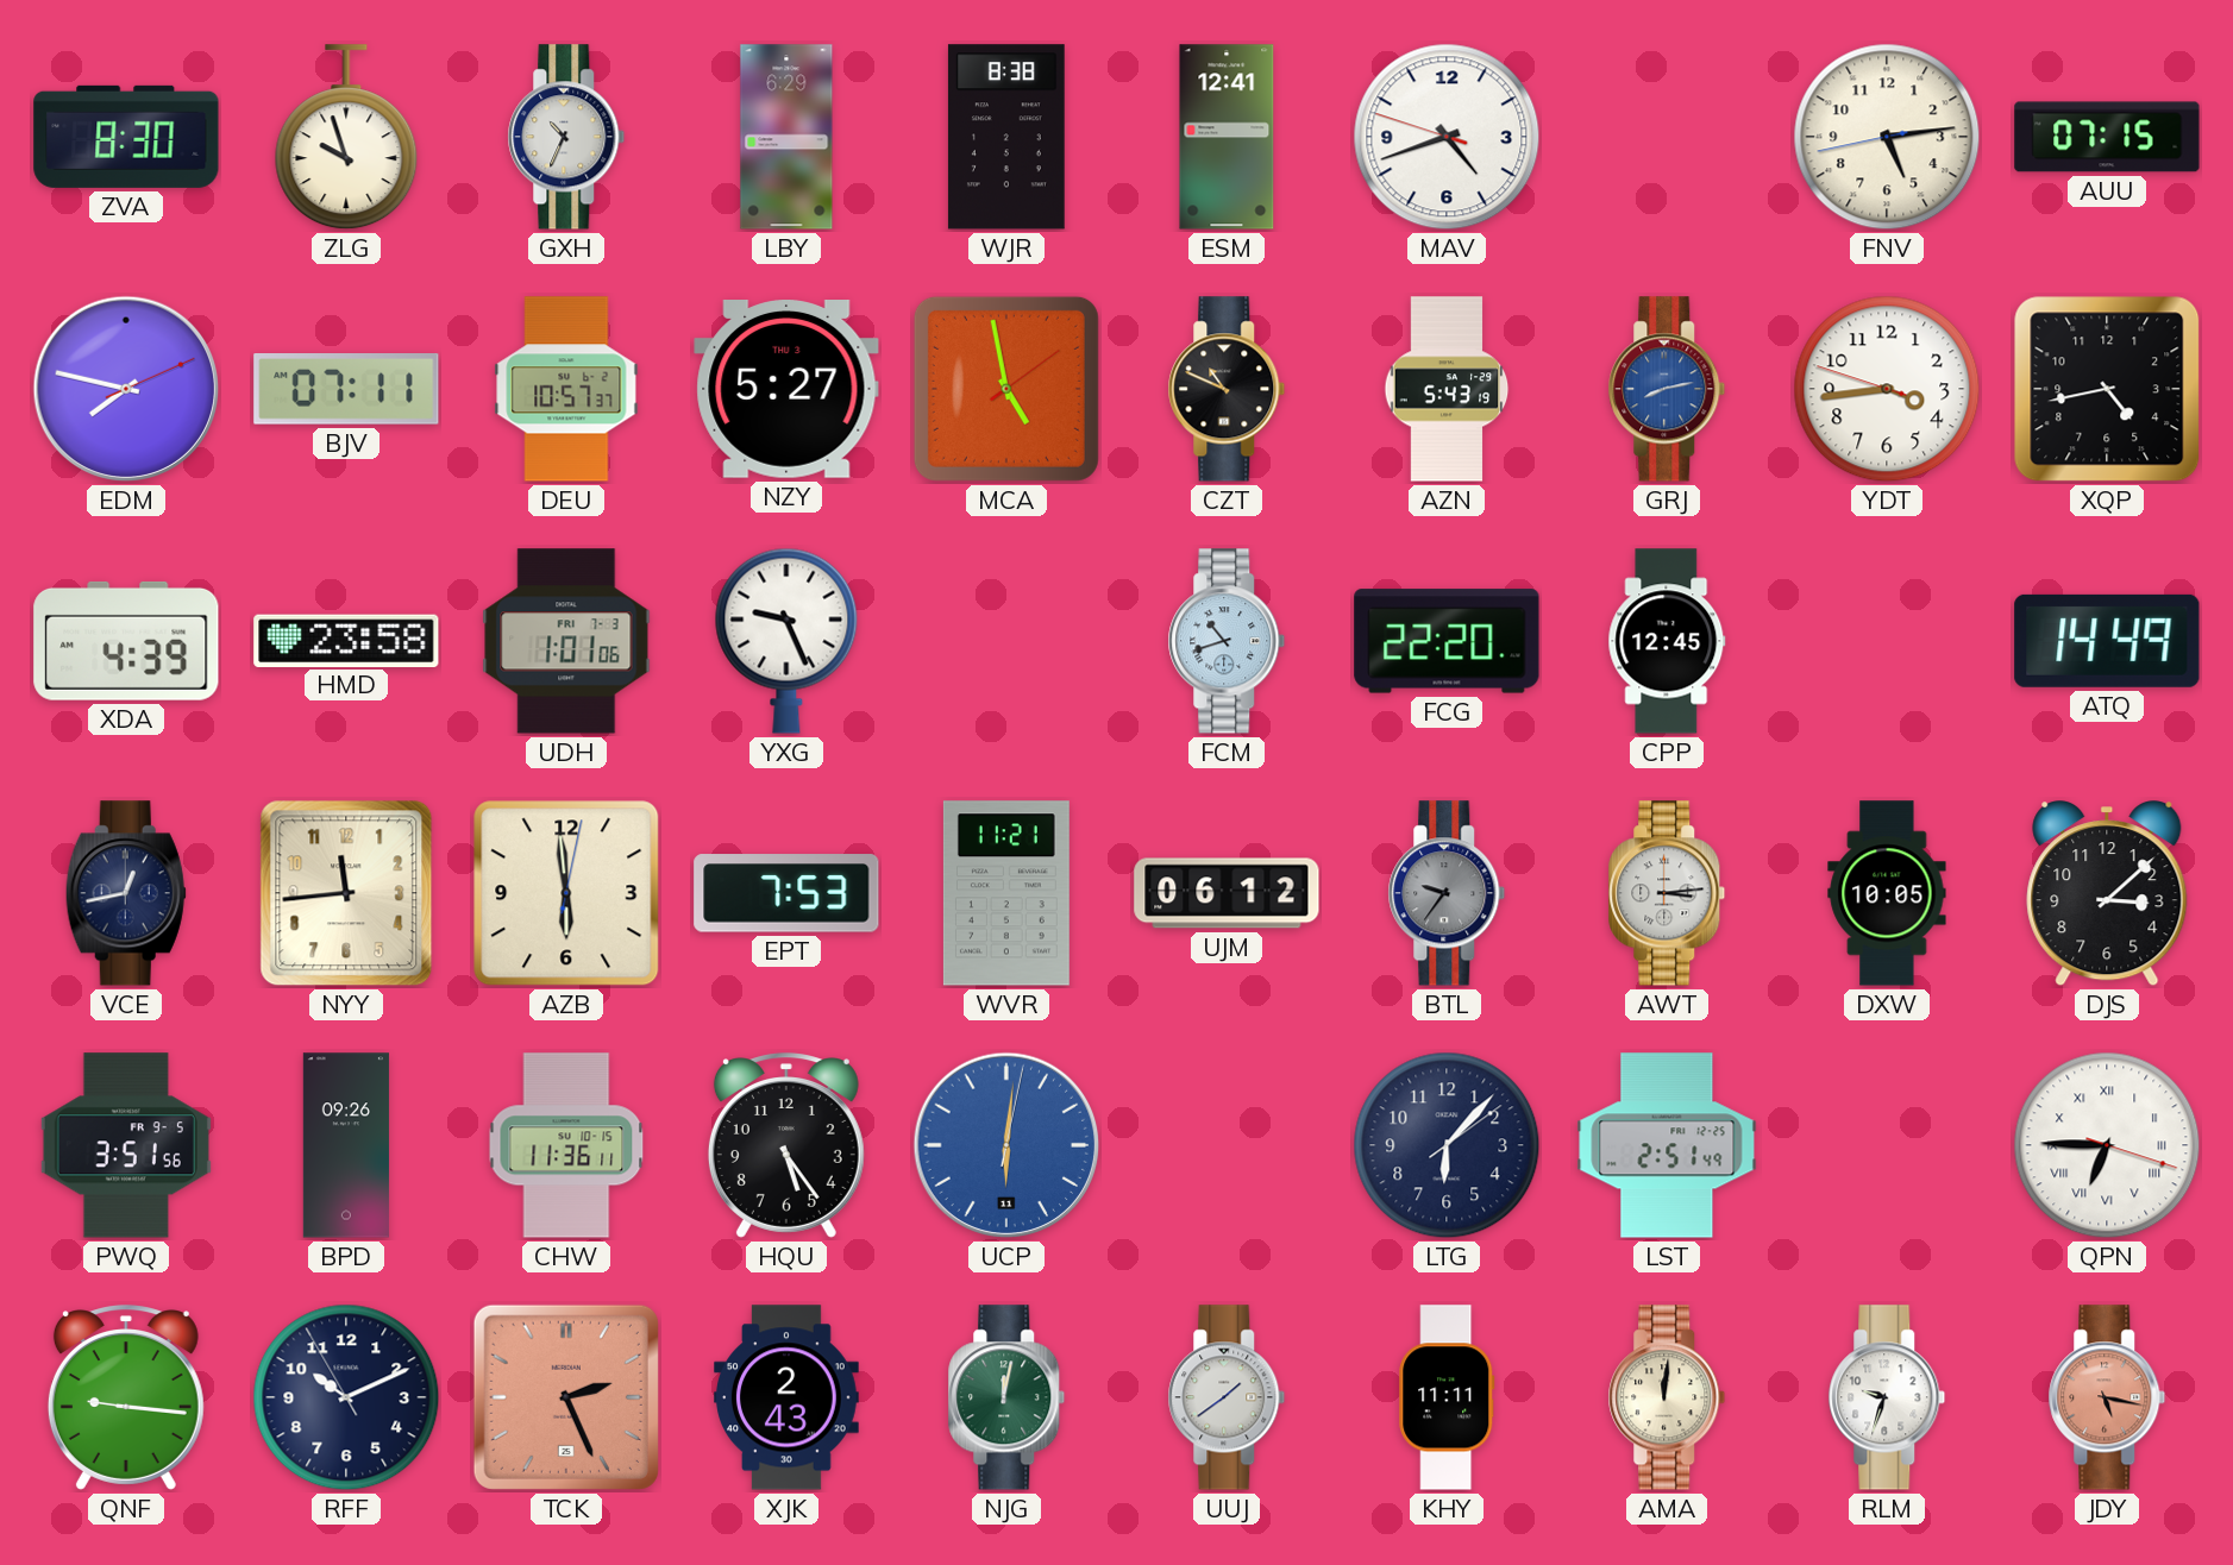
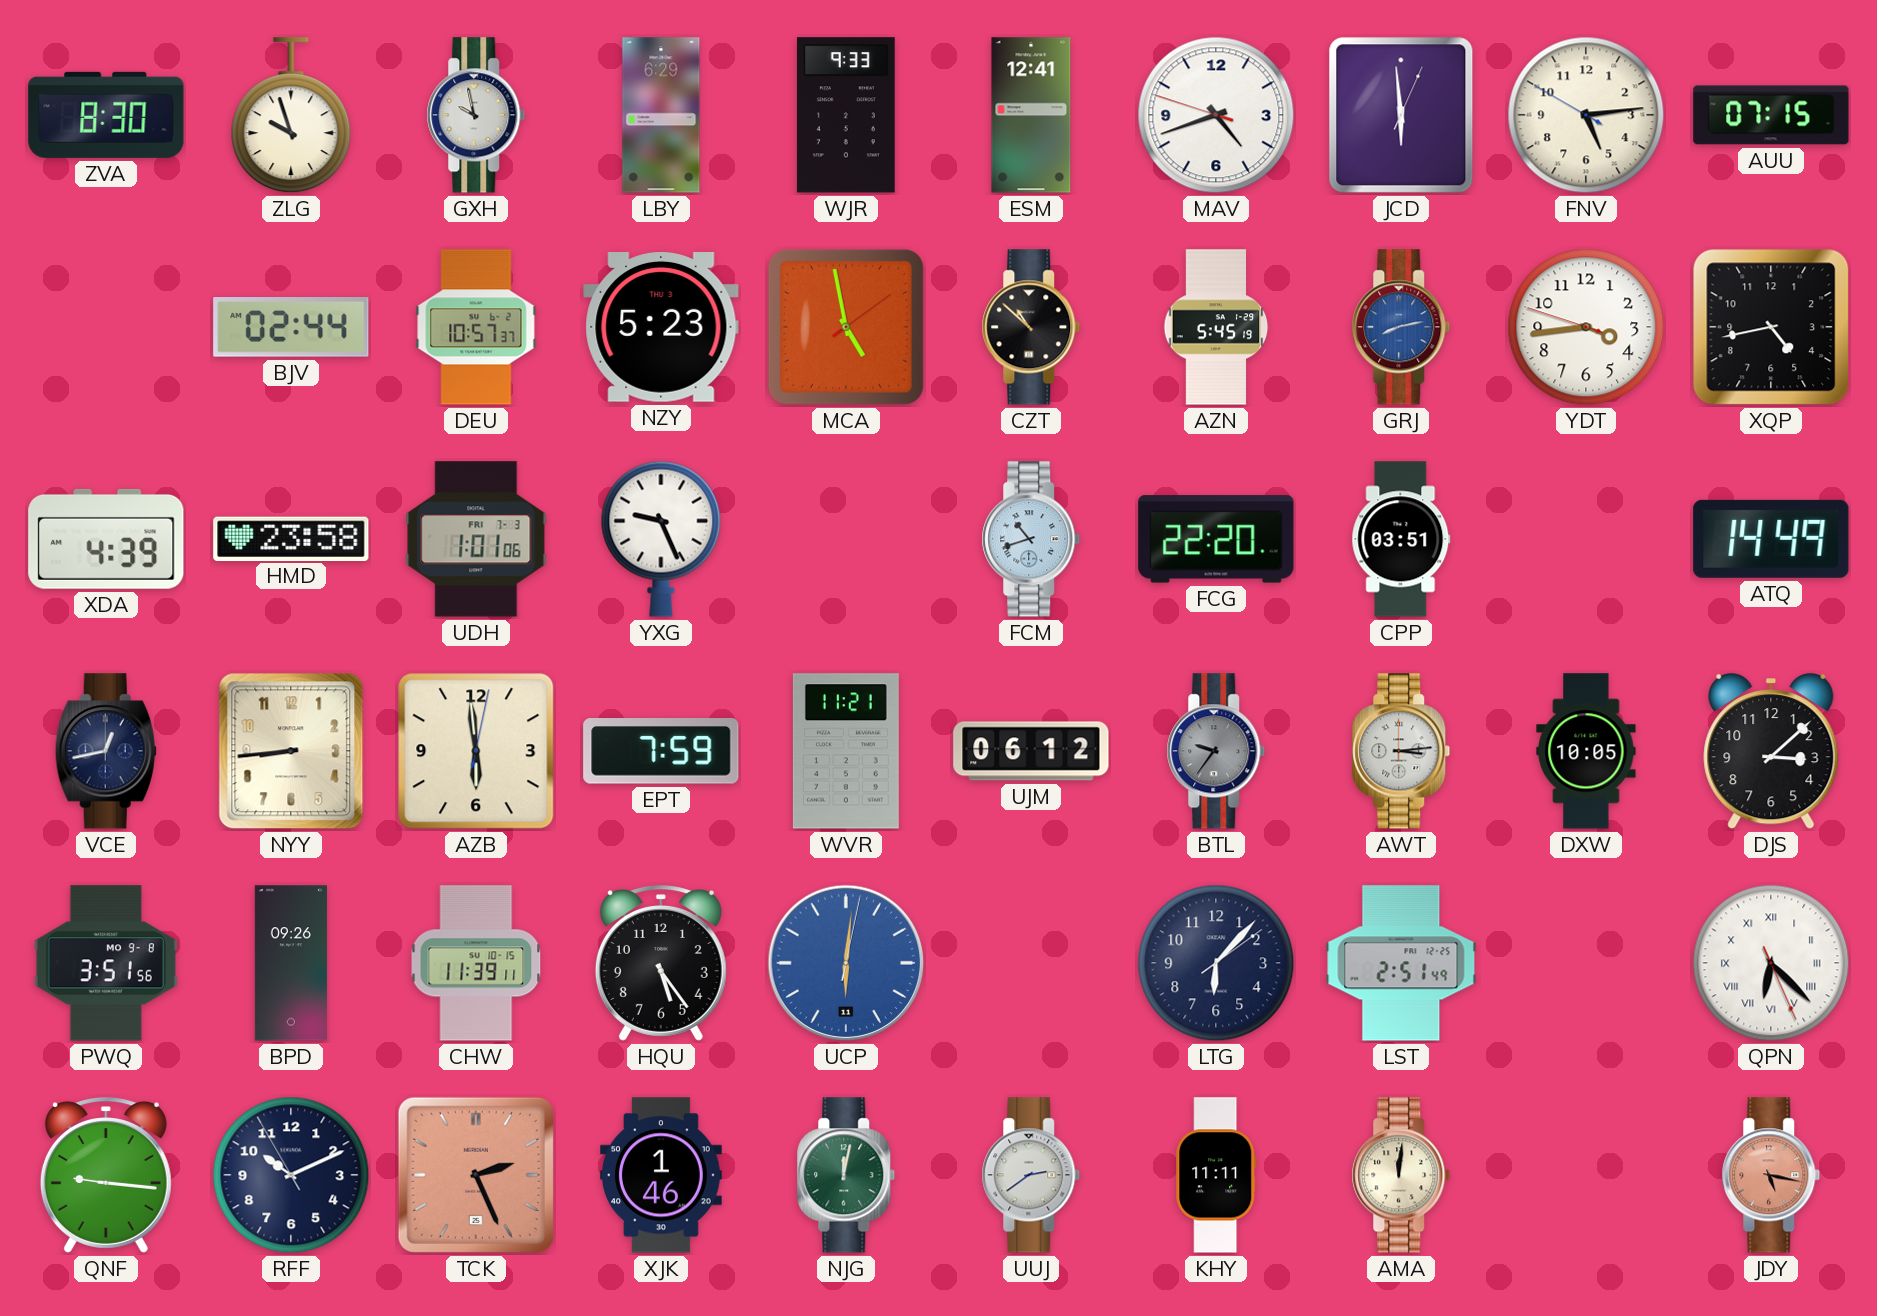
GXH: 10:34 -> 9:58
WJR: 8:38 -> 9:33
JCD: none -> 5:59
FNV: 5:13:43 -> 5:13:50
EDM: 7:47 -> none
BJV: 07:11 -> 02:44
NZY: 5:27 -> 5:23
CZT: 10:49 -> 10:52
AZN: 5:43 -> 5:45
CPP: 12:45 -> 03:51
NYY: 11:44 -> 8:44
EPT: 7:53 -> 7:59
PWQ date: FR 9-5 -> MO 9-8
CHW: 11:36 -> 11:39
QPN: 6:45 -> 6:22
XJK: 2:43 -> 1:46
UUJ: 1:39 -> 2:39
RLM: 9:33 -> none
